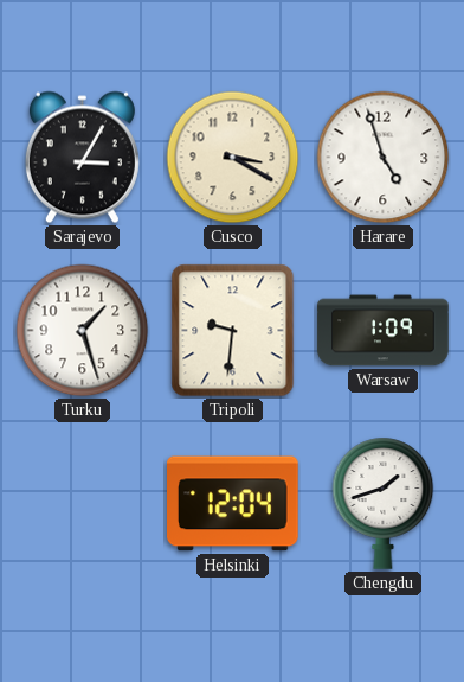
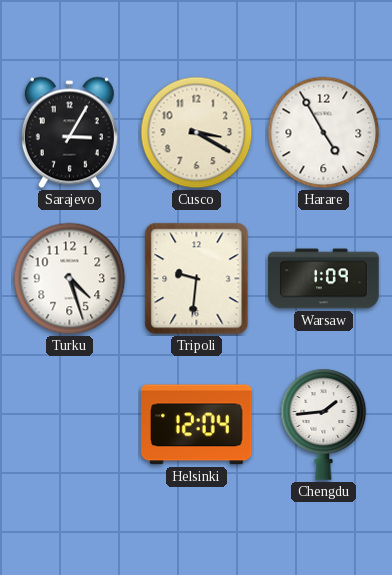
Harare: 4:57 -> 4:55
Turku: 1:27 -> 4:27
Chengdu: 1:42 -> 1:44
